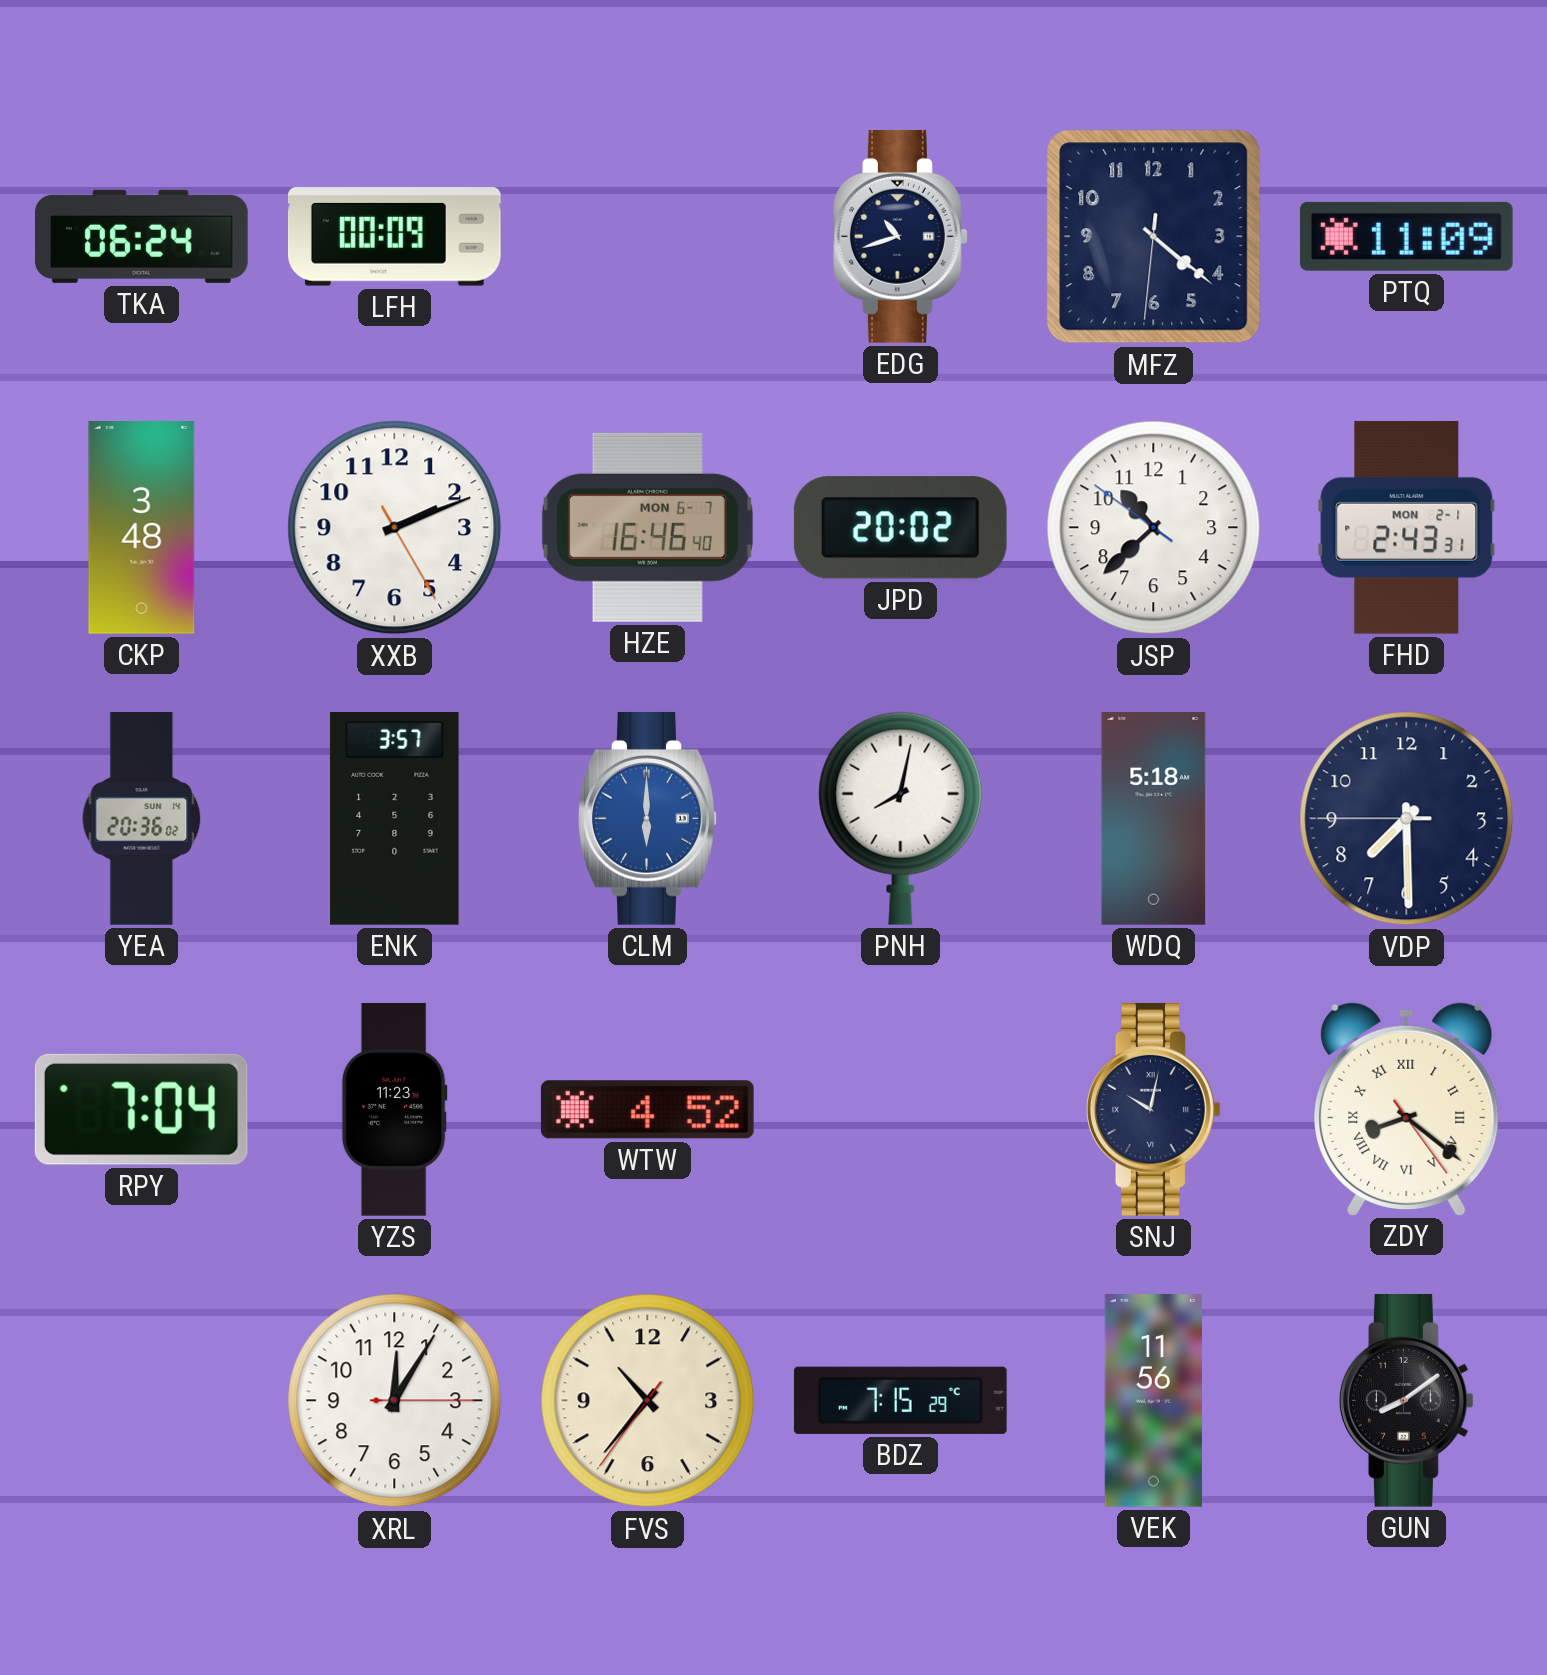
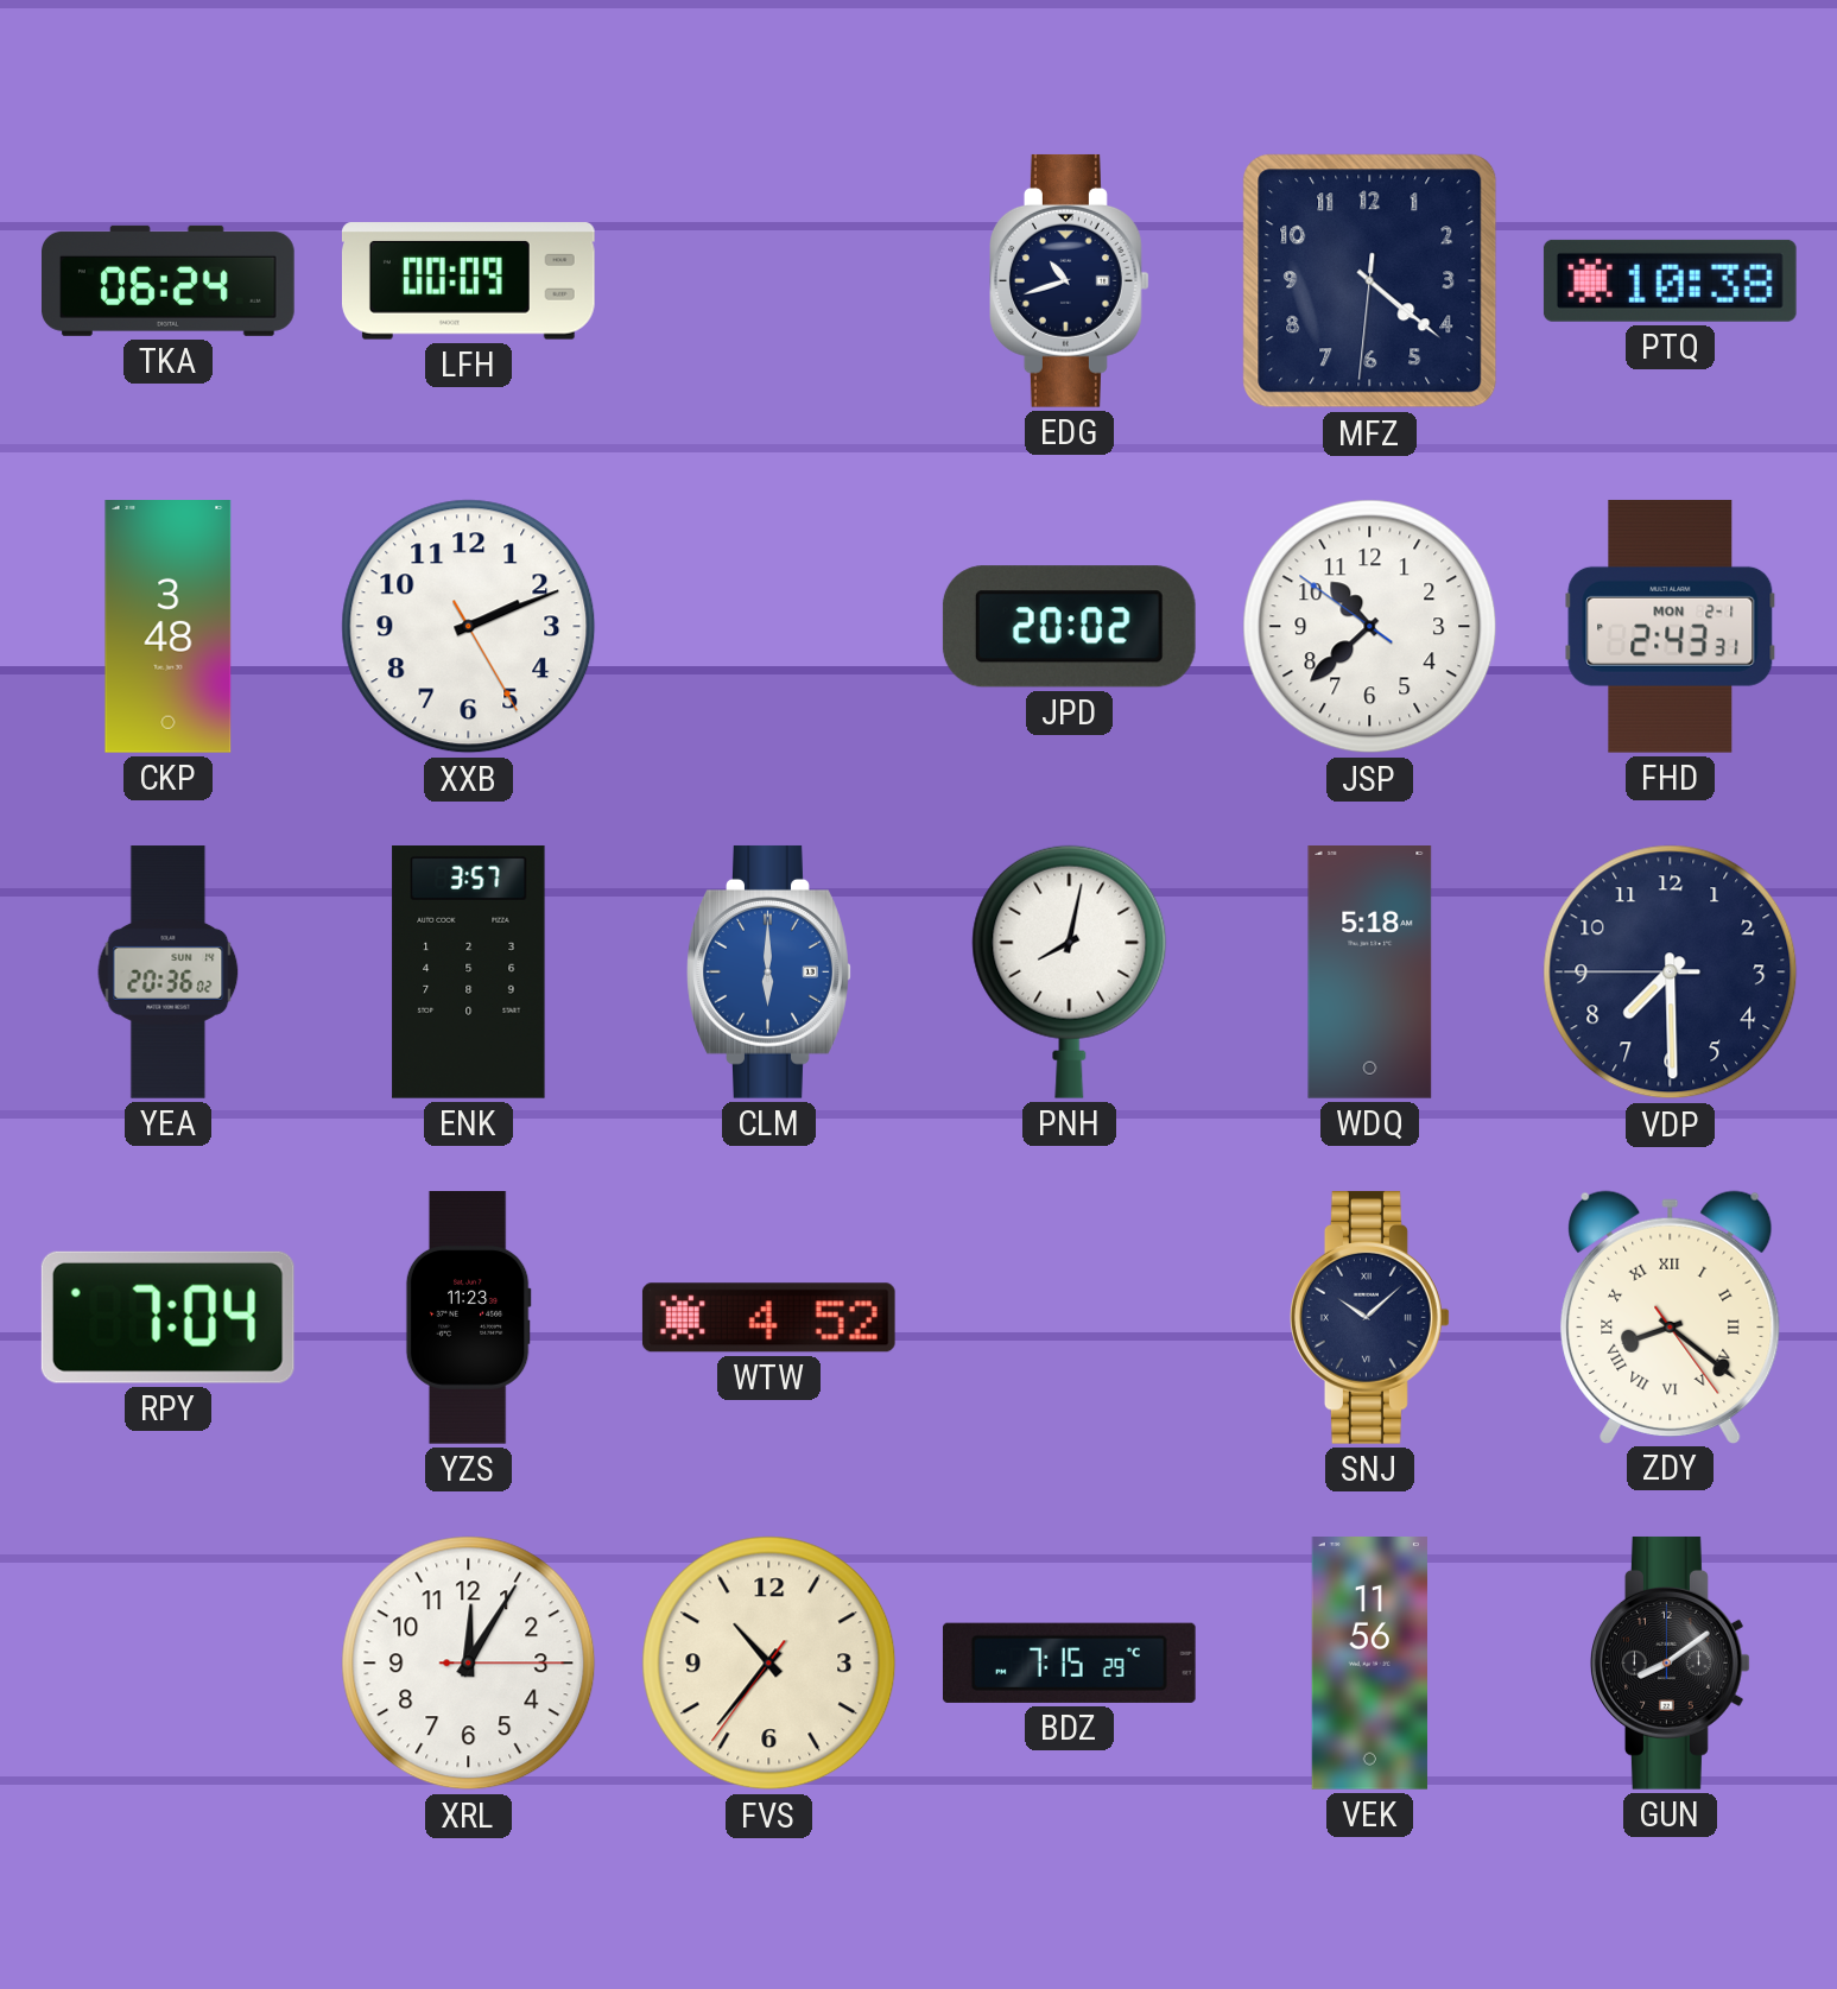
PTQ: 11:09 -> 10:38
HZE: 16:46 -> none
SNJ: 10:02 -> 10:08
